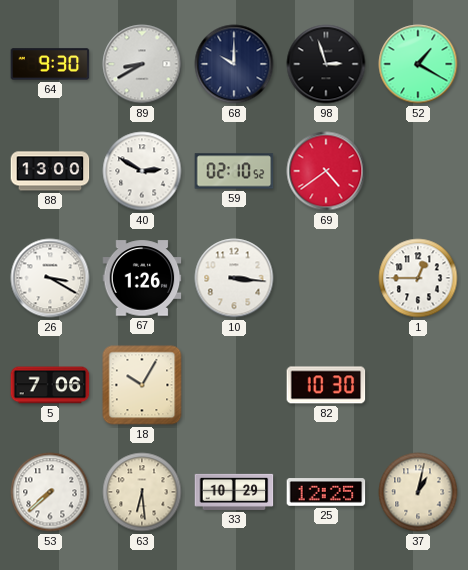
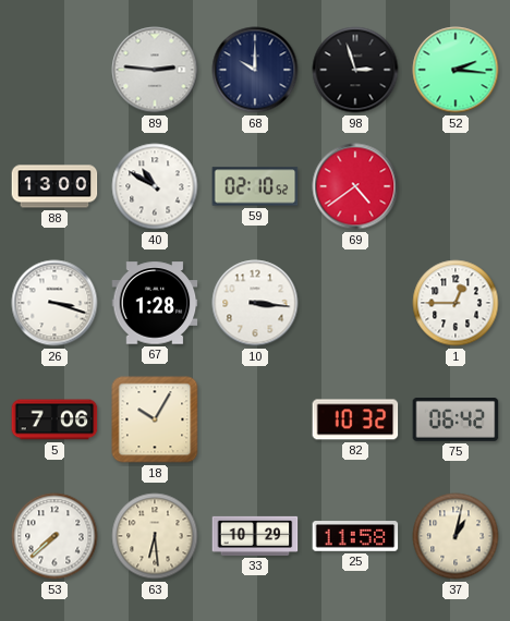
64: 9:30 -> none
89: 8:40 -> 2:46
52: 1:20 -> 2:16
40: 2:50 -> 10:50
26: 3:20 -> 3:18
67: 1:26 -> 1:28
82: 10:30 -> 10:32
75: none -> 06:42
25: 12:25 -> 11:58
